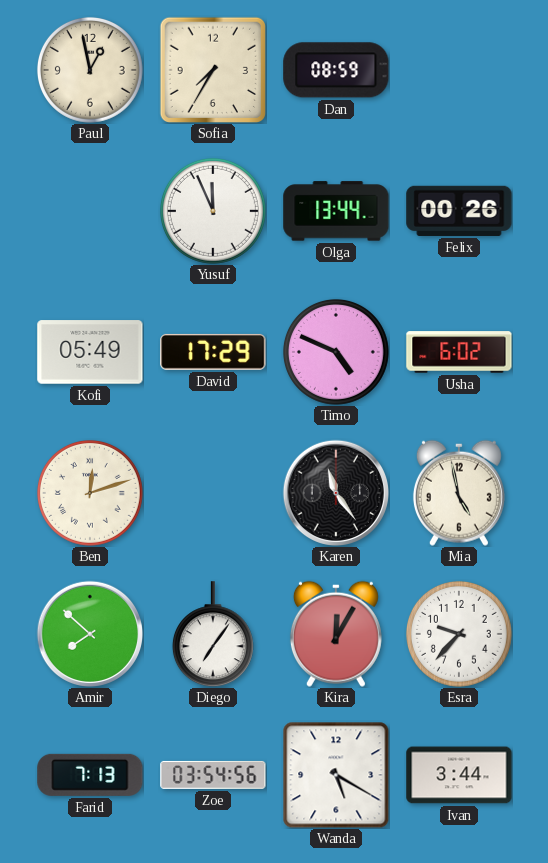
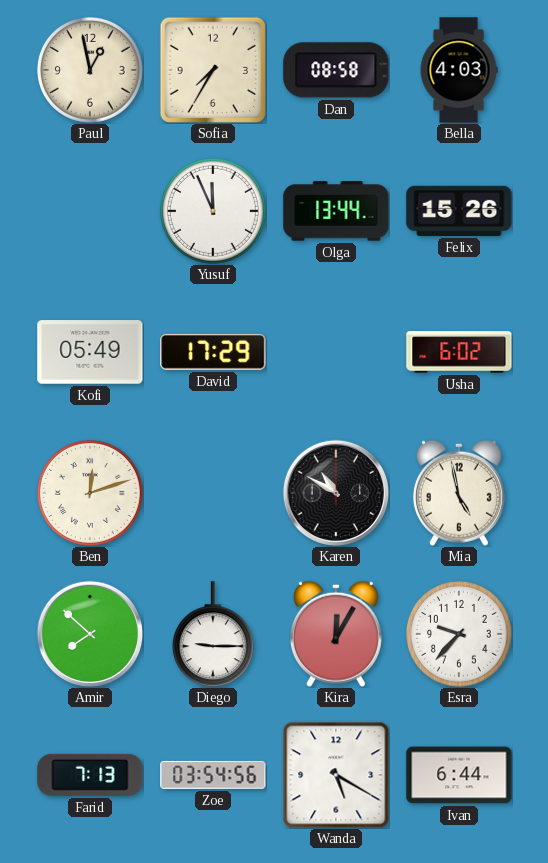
Dan: 08:59 -> 08:58
Bella: none -> 4:03
Felix: 00:26 -> 15:26
Timo: 4:49 -> none
Karen: 11:24 -> 10:50
Diego: 7:06 -> 9:15
Ivan: 3:44 -> 6:44
